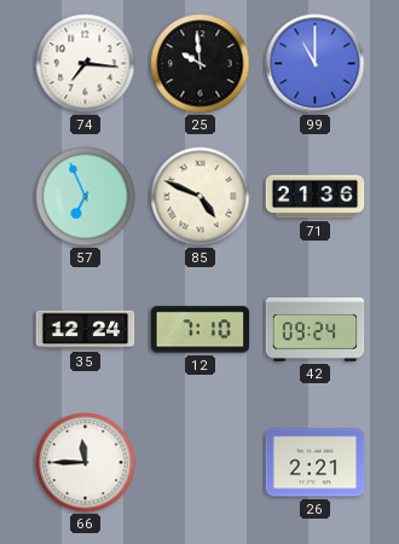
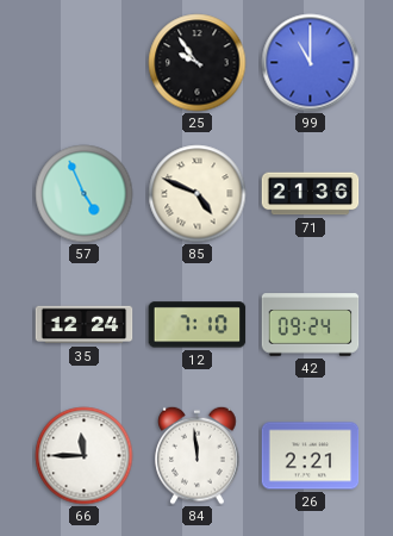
74: 7:16 -> none
25: 9:59 -> 9:54
57: 6:56 -> 4:56
84: none -> 11:59
